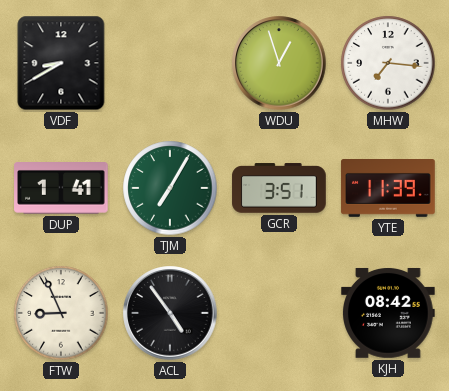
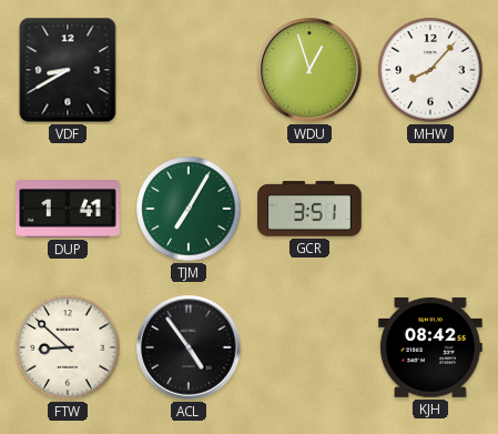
MHW: 7:16 -> 8:07
YTE: 11:39 -> none
FTW: 8:56 -> 8:52
